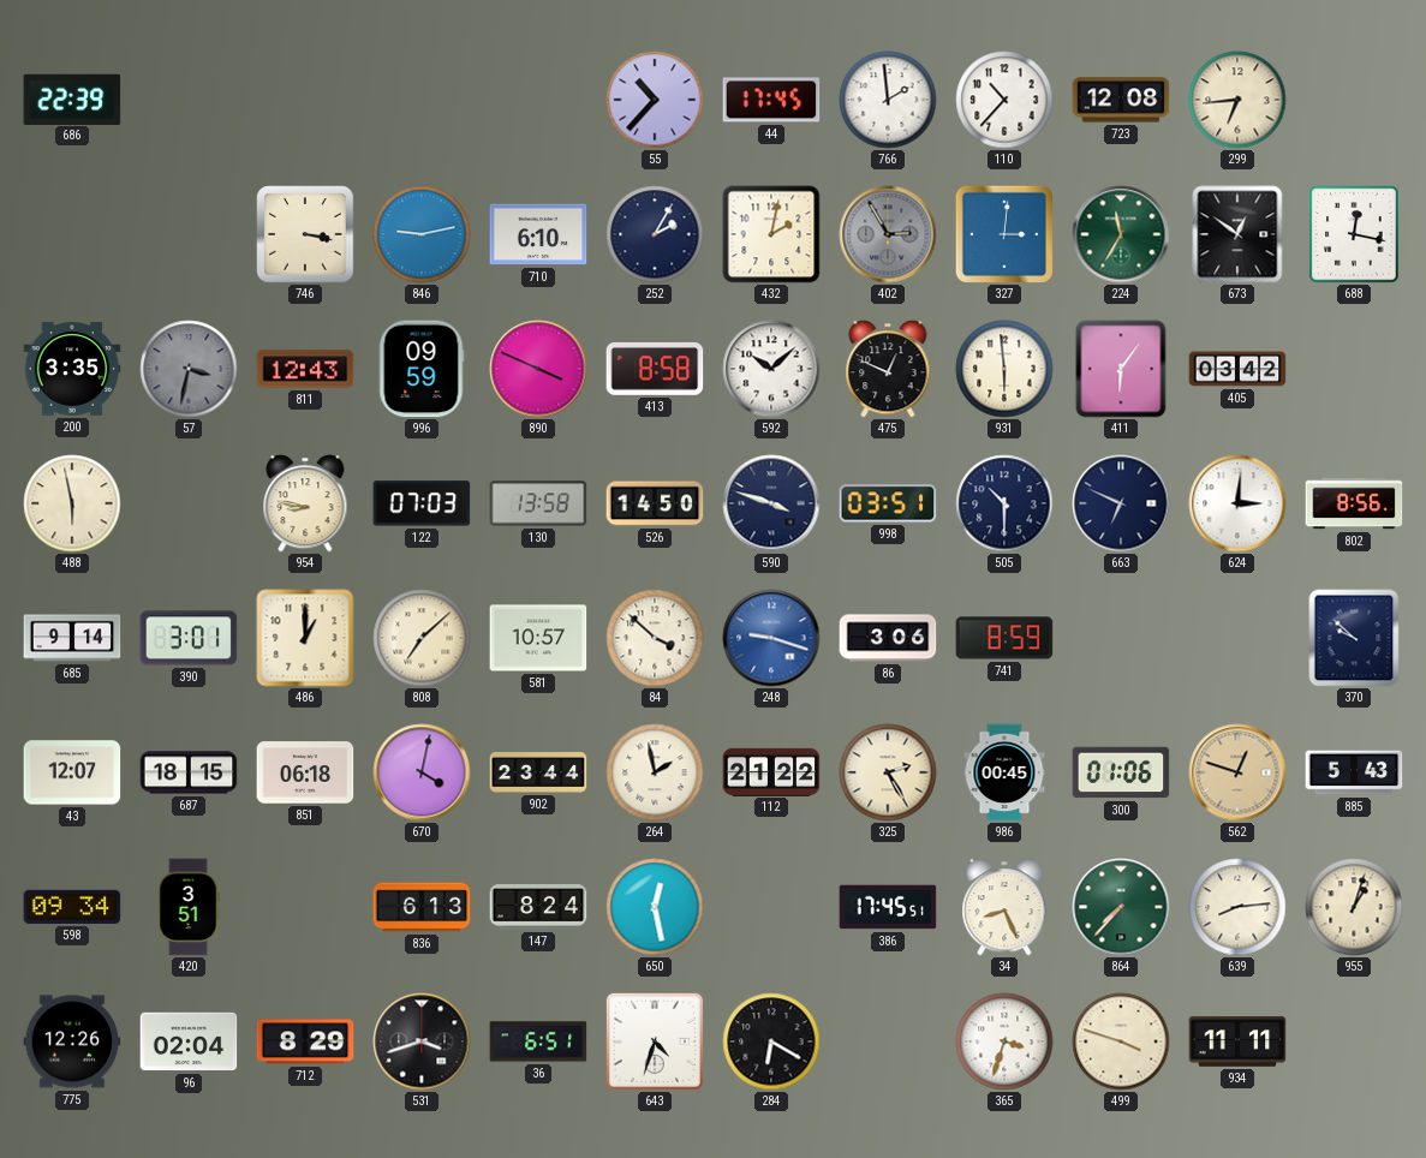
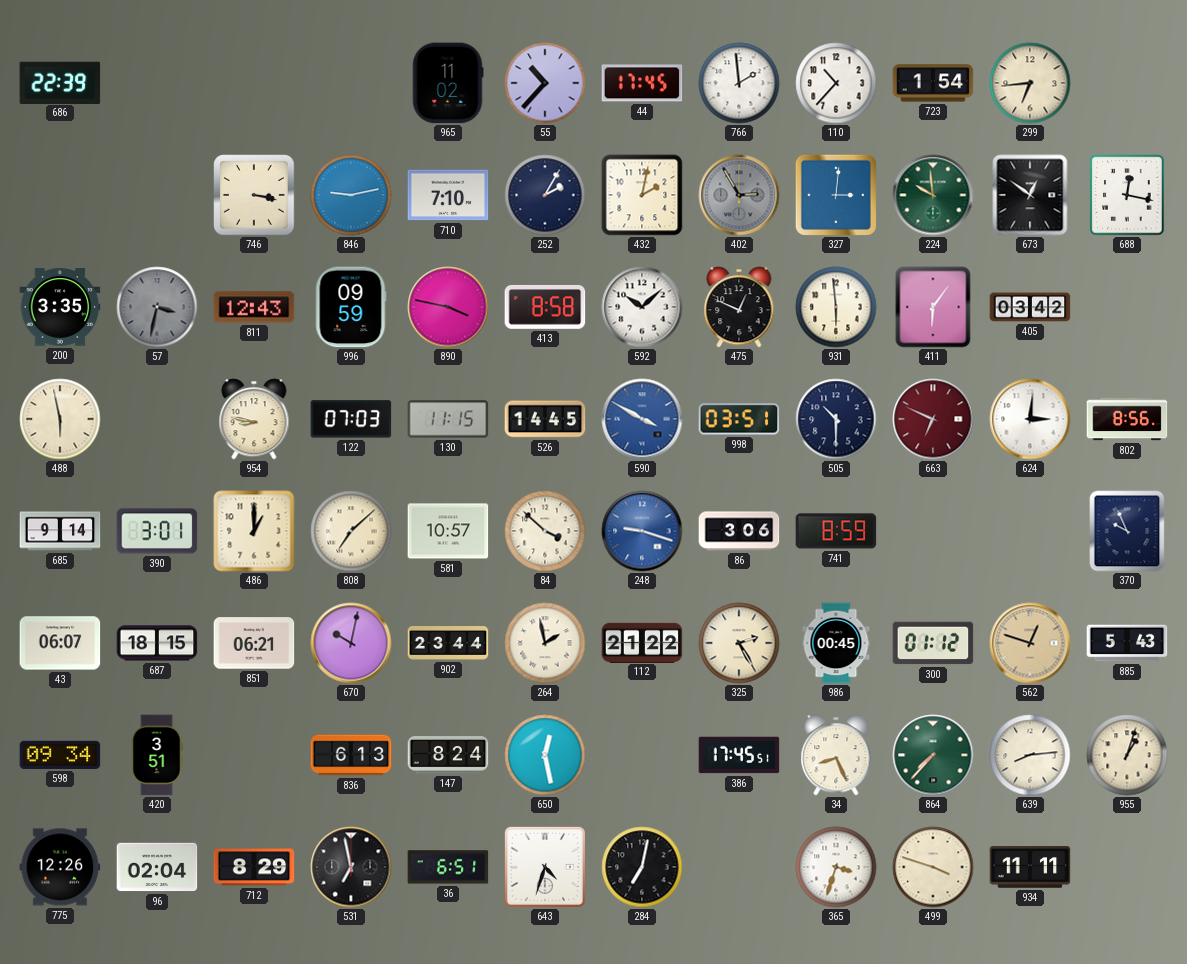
965: none -> 11:02
723: 12:08 -> 1:54
710: 6:10 -> 7:10
224: 11:35 -> 9:59
890: 3:49 -> 3:47
130: 13:58 -> 11:15
526: 14:50 -> 14:45
590: 3:48 -> 3:50
590 dial: navy -> blue
663 dial: navy -> burgundy
370: 9:52 -> 9:56
43: 12:07 -> 06:07
851: 06:18 -> 06:21
670: 4:02 -> 10:02
300: 01:06 -> 01:12
531: 3:42 -> 6:58
284: 6:20 -> 7:02
